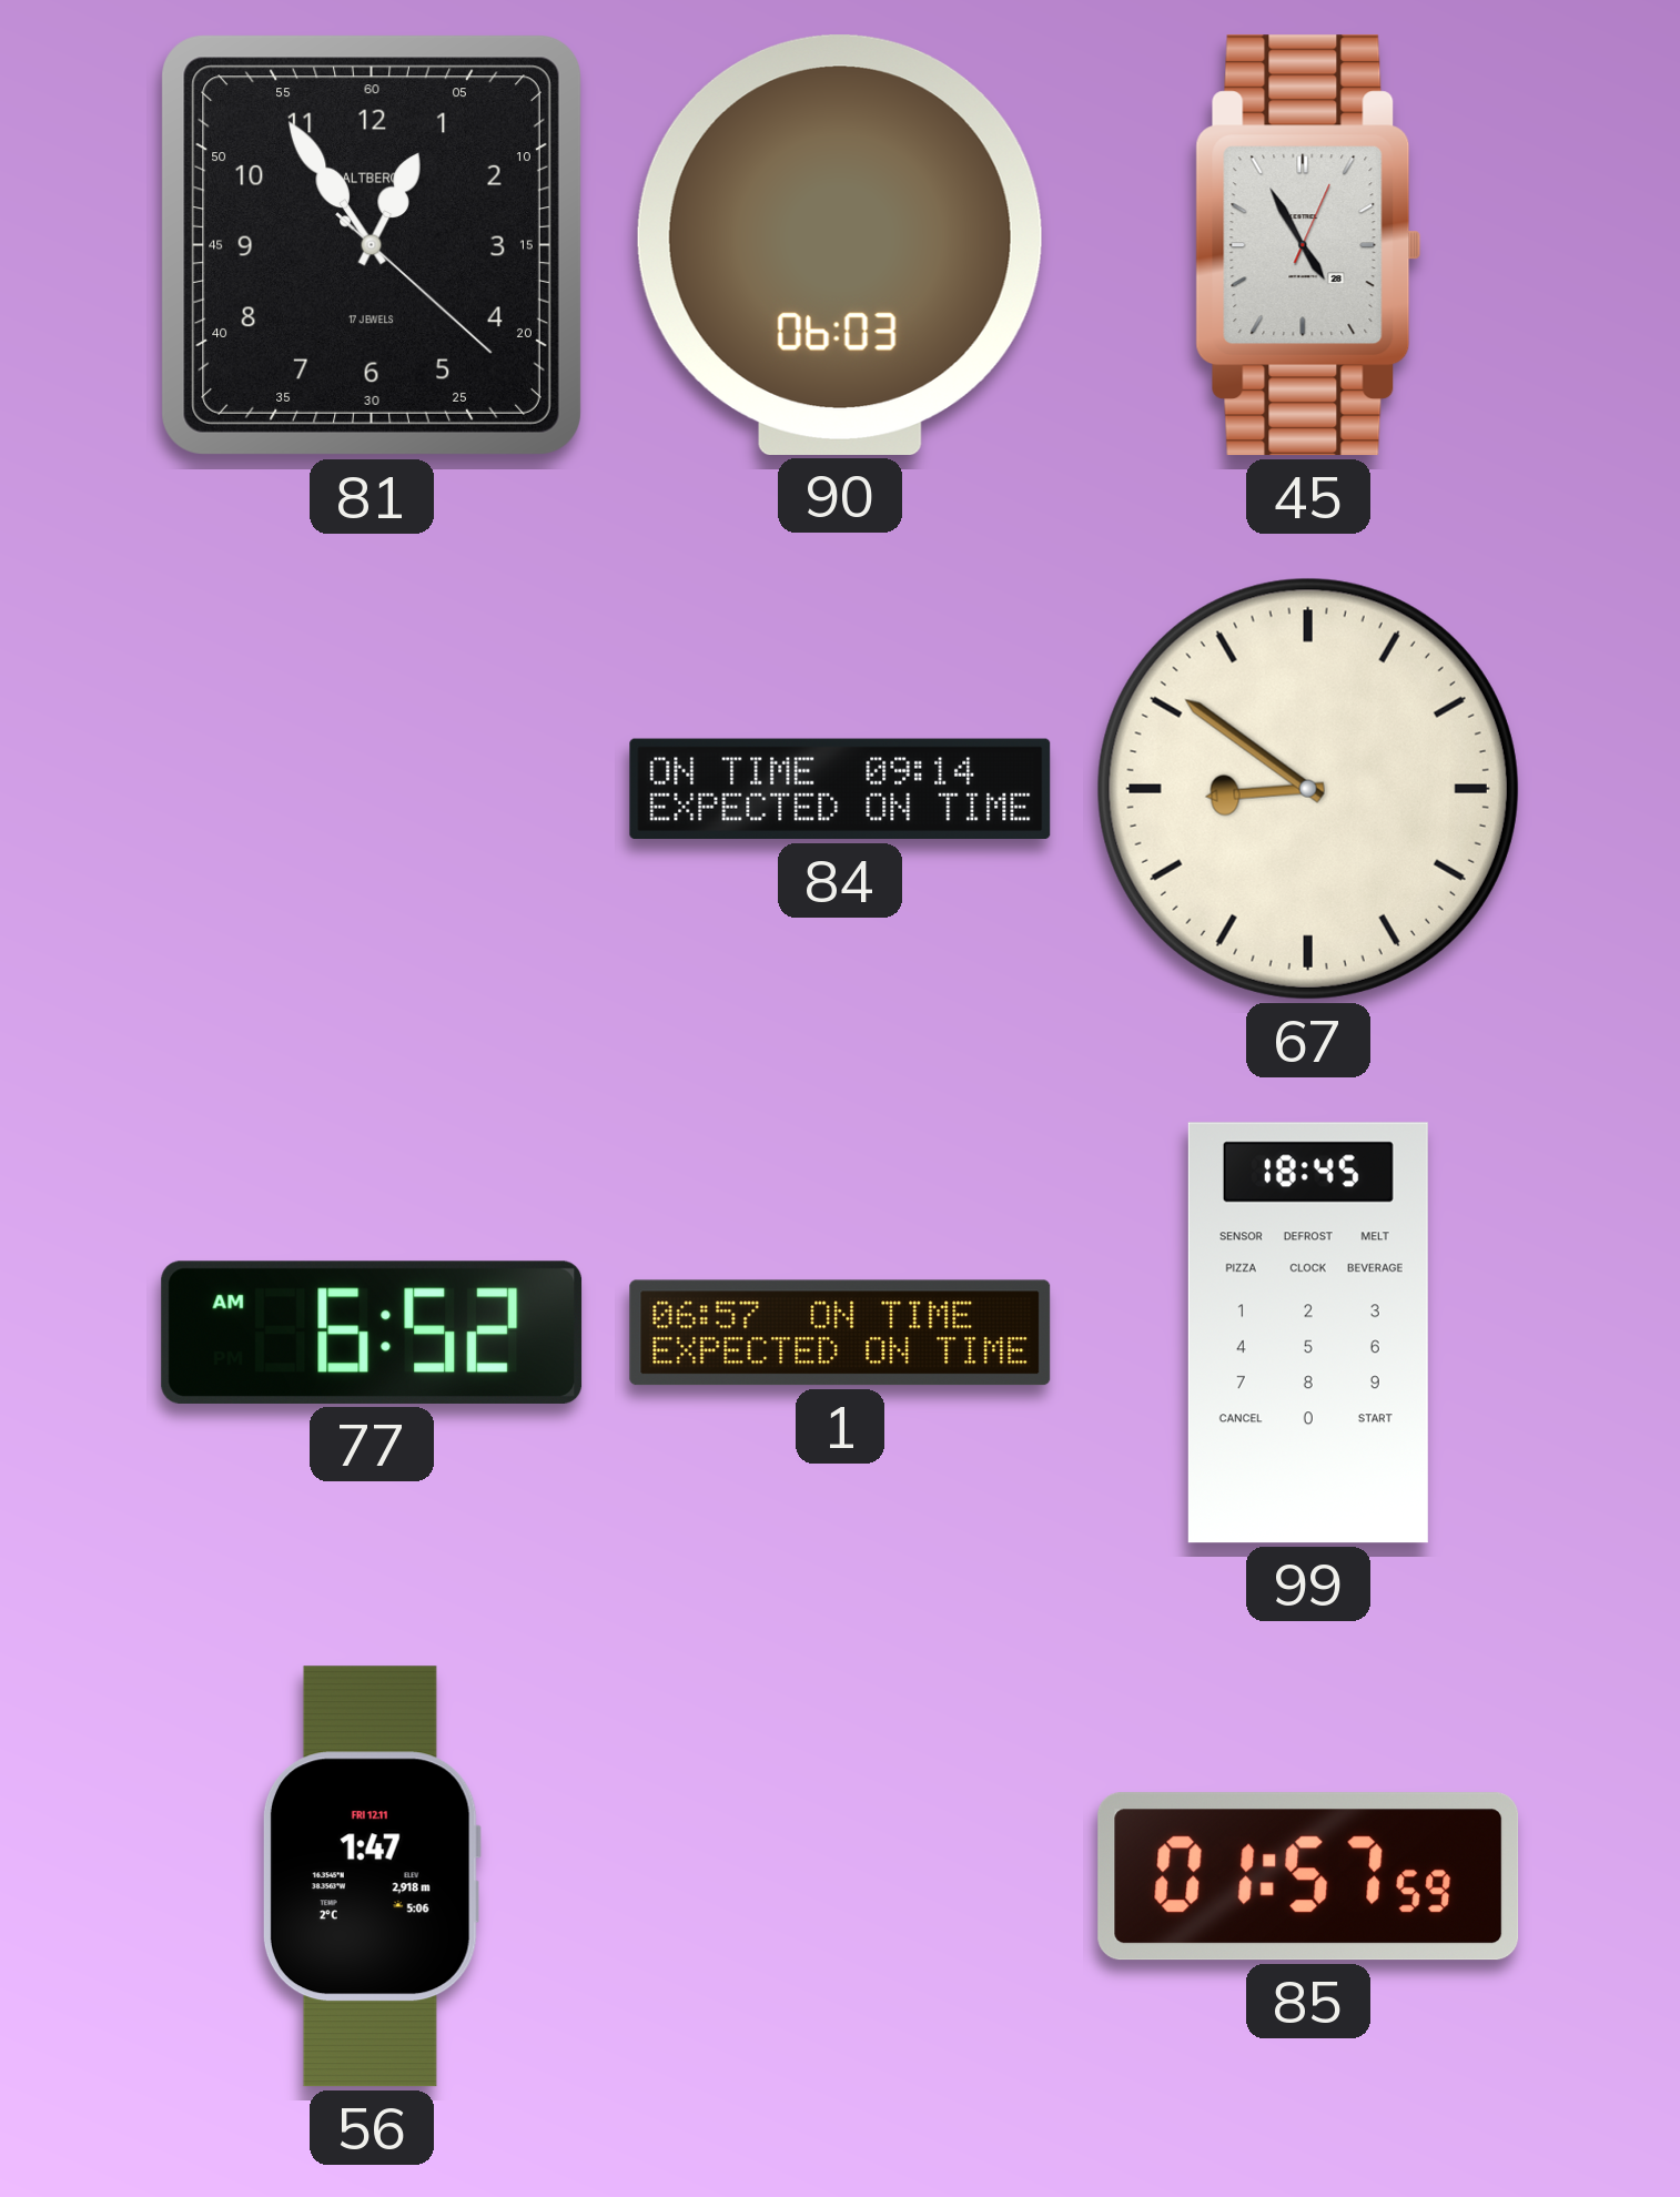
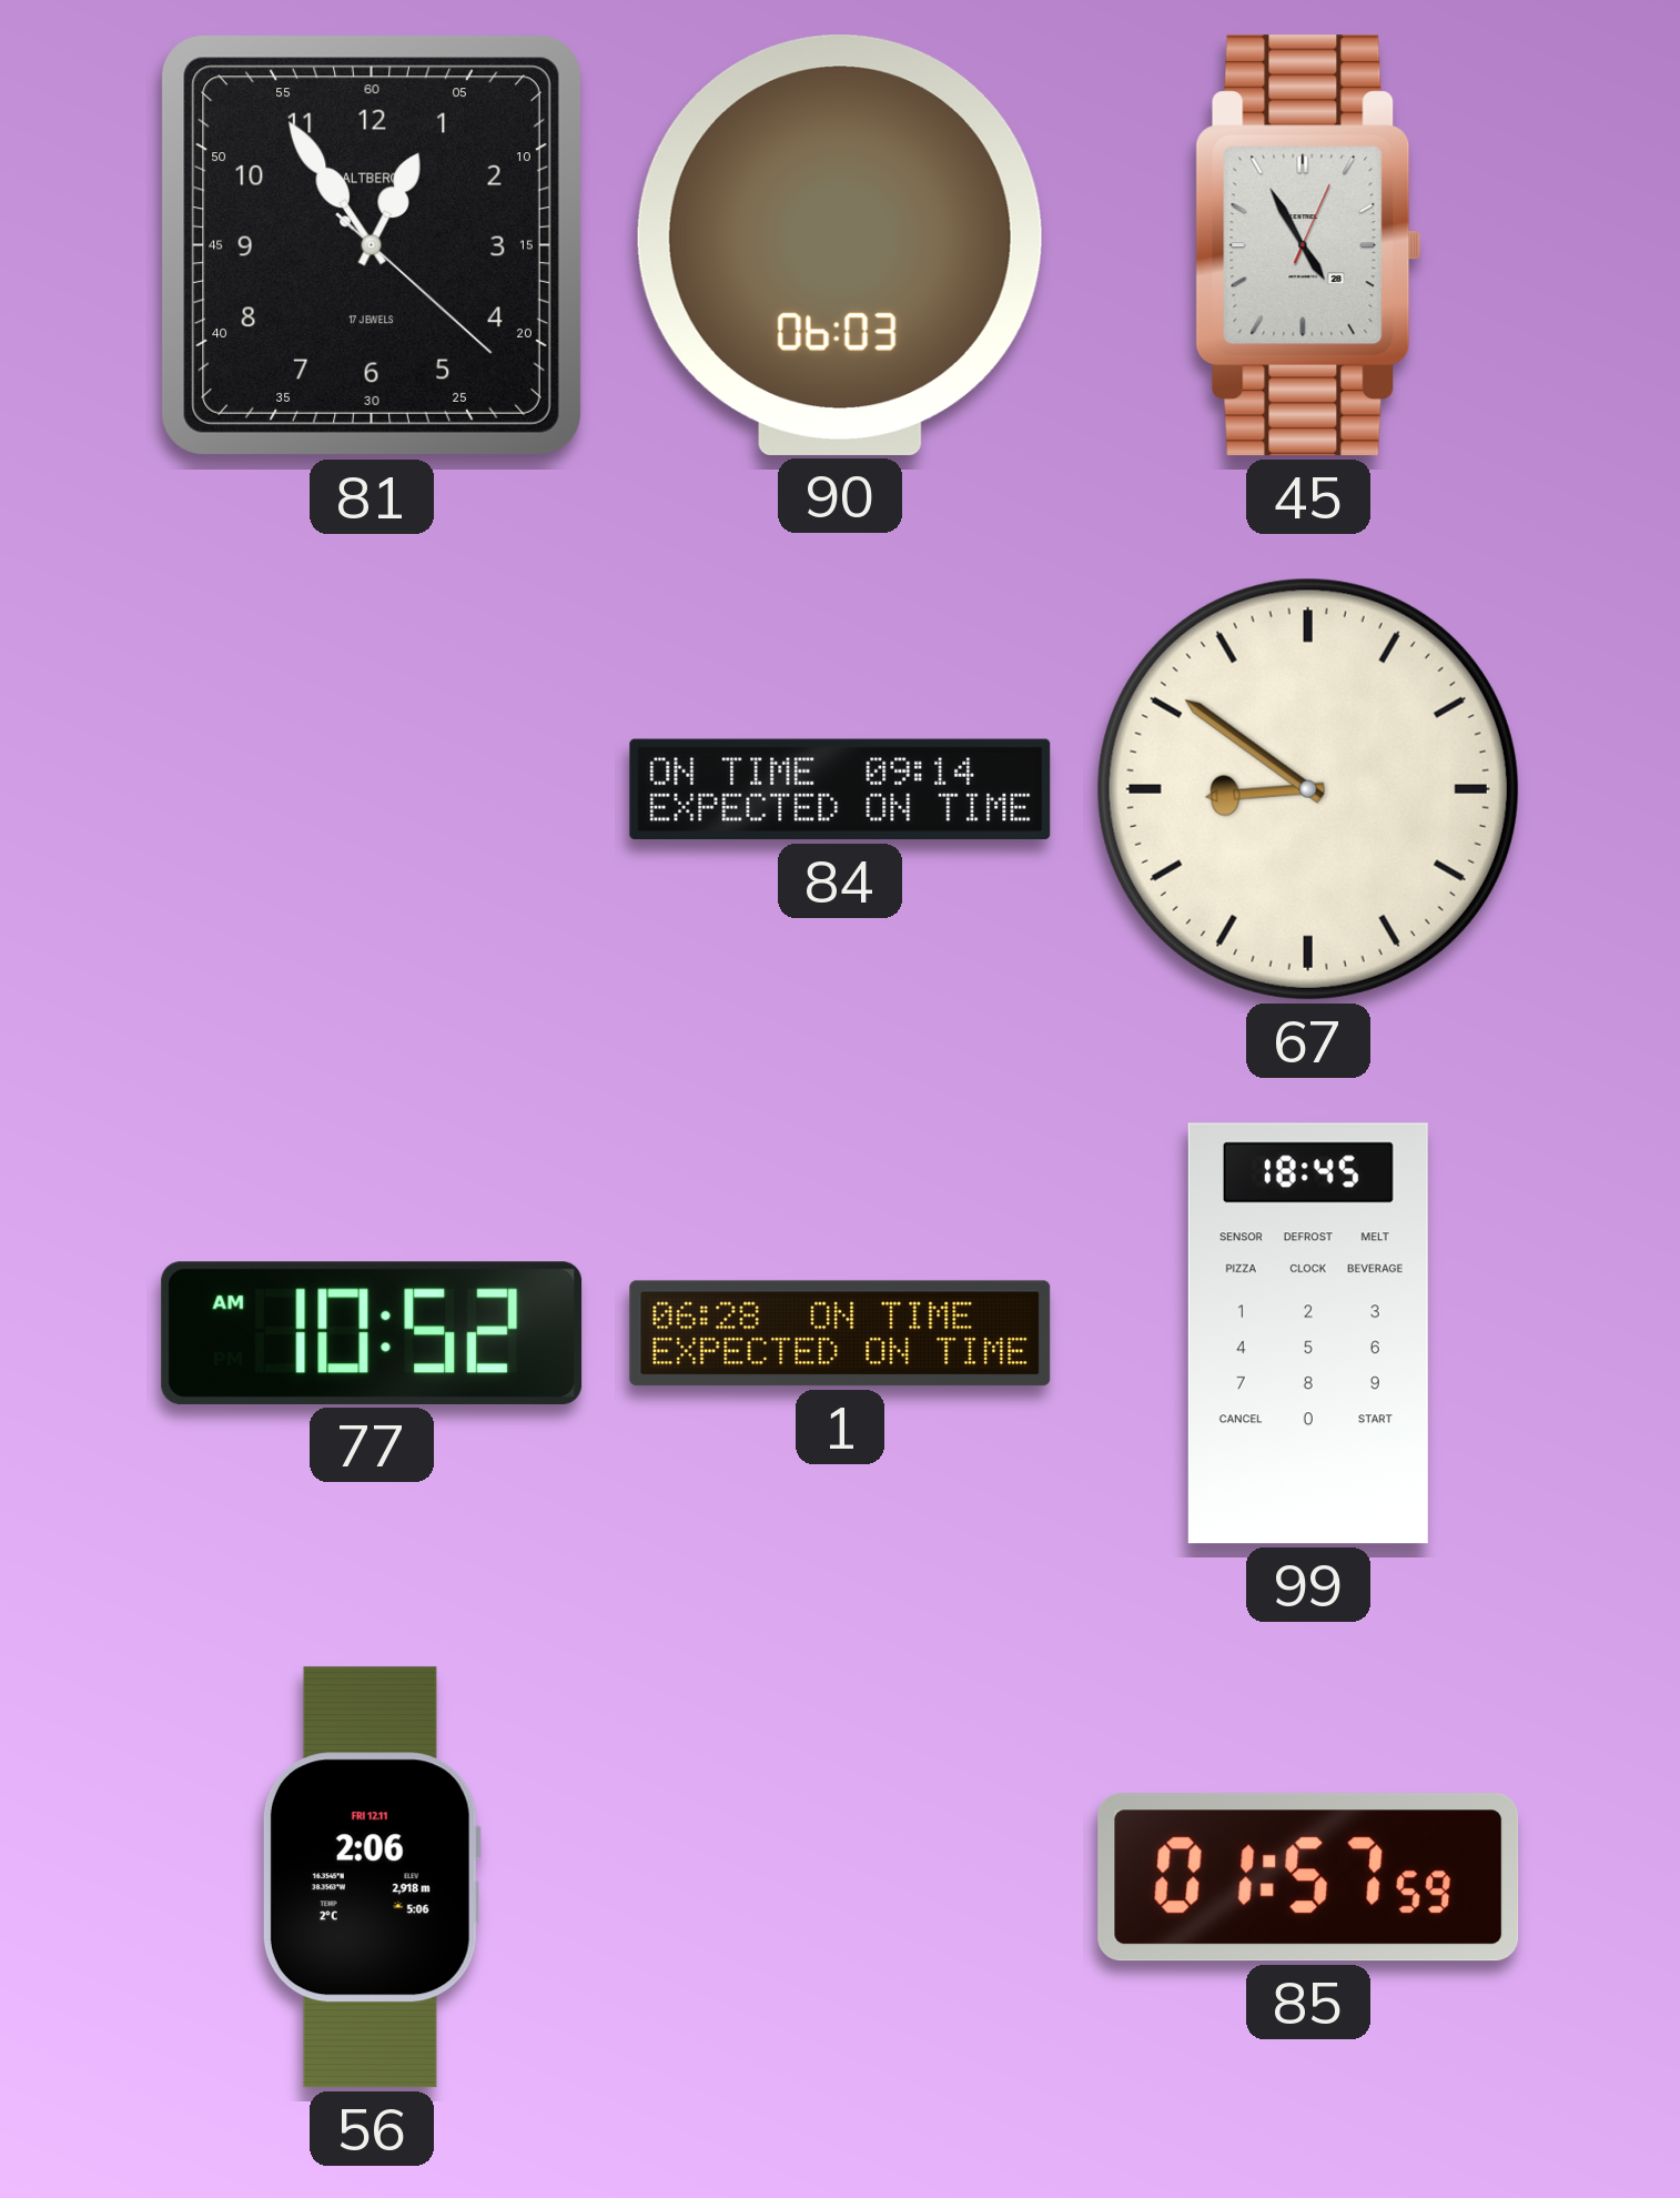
77: 6:52 -> 10:52
1: 06:57 -> 06:28
56: 1:47 -> 2:06
